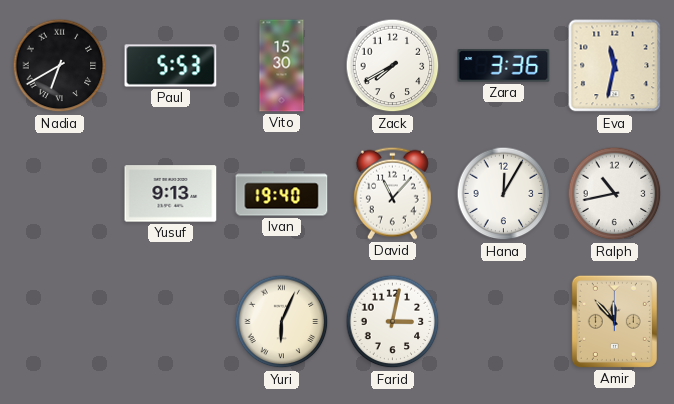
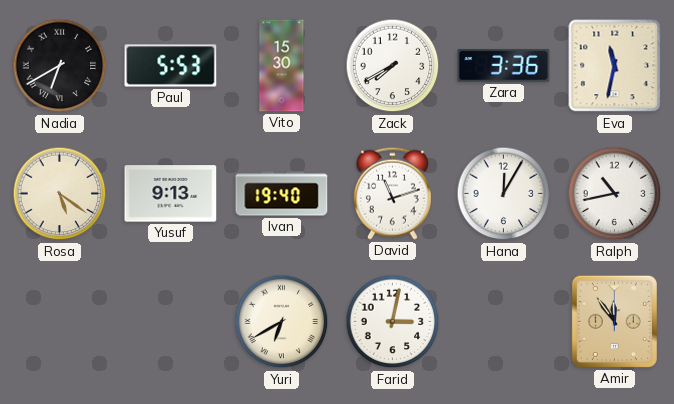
Rosa: none -> 5:21
David: 11:07 -> 11:12
Yuri: 6:04 -> 6:40
Amir: 11:53 -> 11:54
